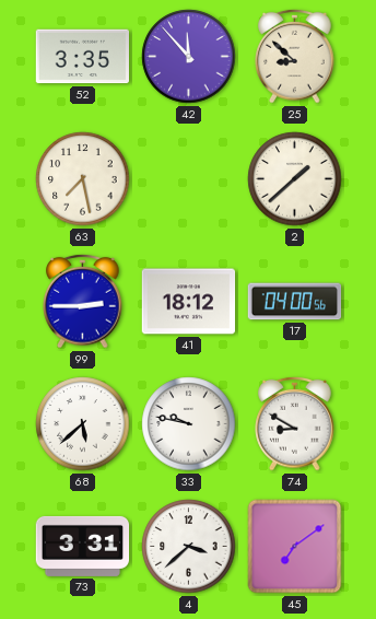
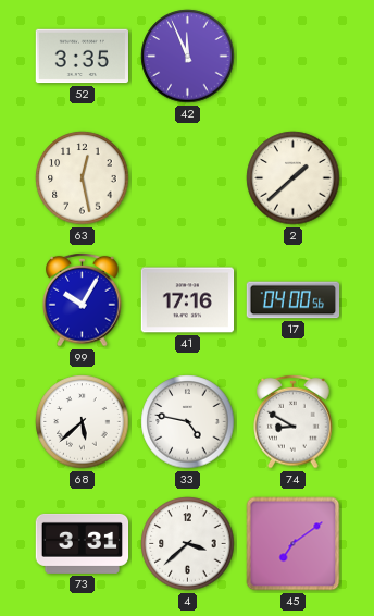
42: 11:53 -> 11:56
25: 8:52 -> none
63: 7:28 -> 12:28
99: 2:45 -> 10:05
41: 18:12 -> 17:16
33: 9:47 -> 4:47
